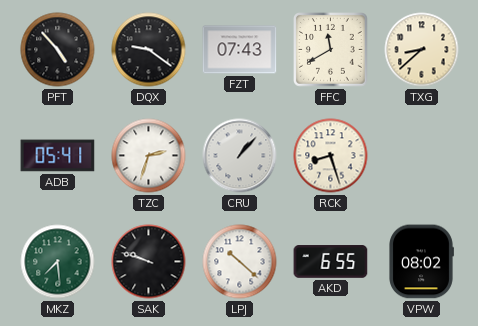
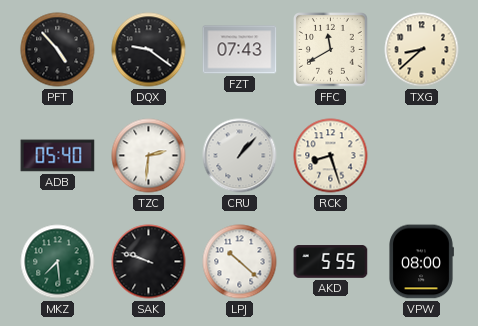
ADB: 05:41 -> 05:40
TZC: 2:33 -> 2:31
AKD: 6:55 -> 5:55
VPW: 08:02 -> 08:00
